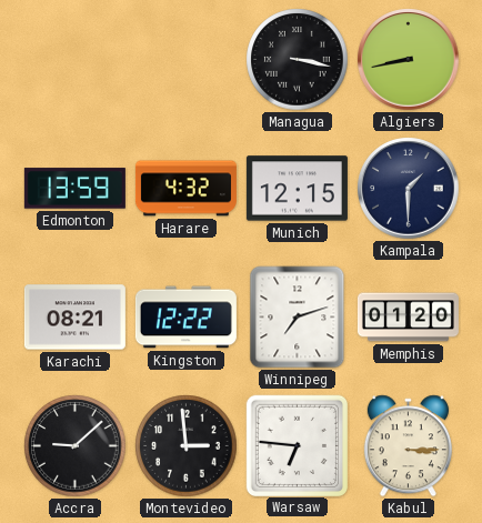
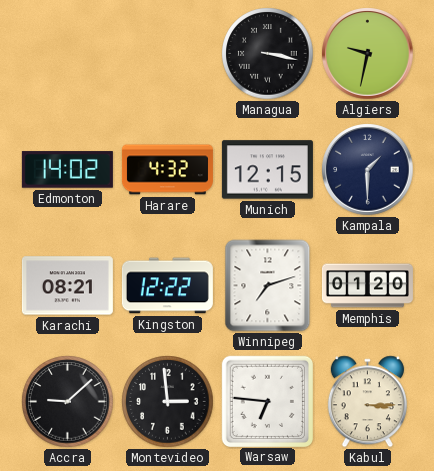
Algiers: 8:43 -> 9:32
Edmonton: 13:59 -> 14:02
